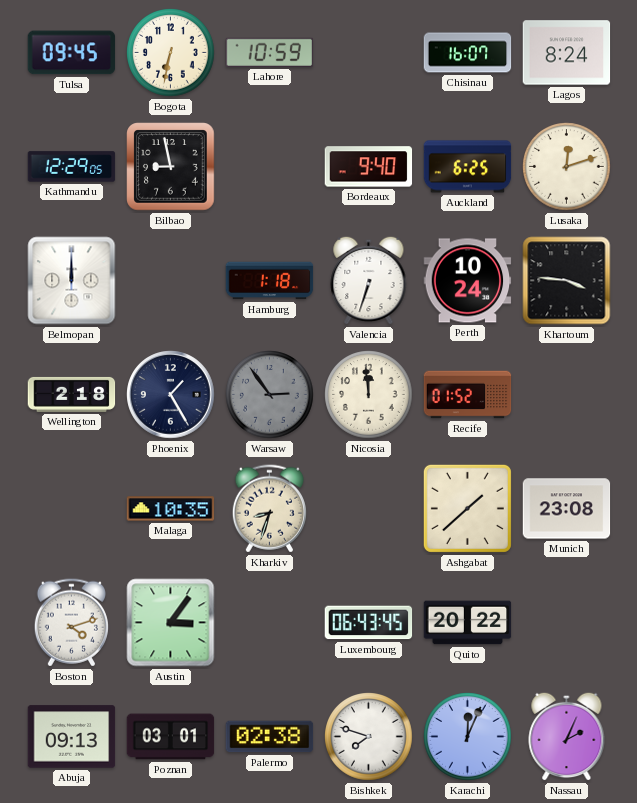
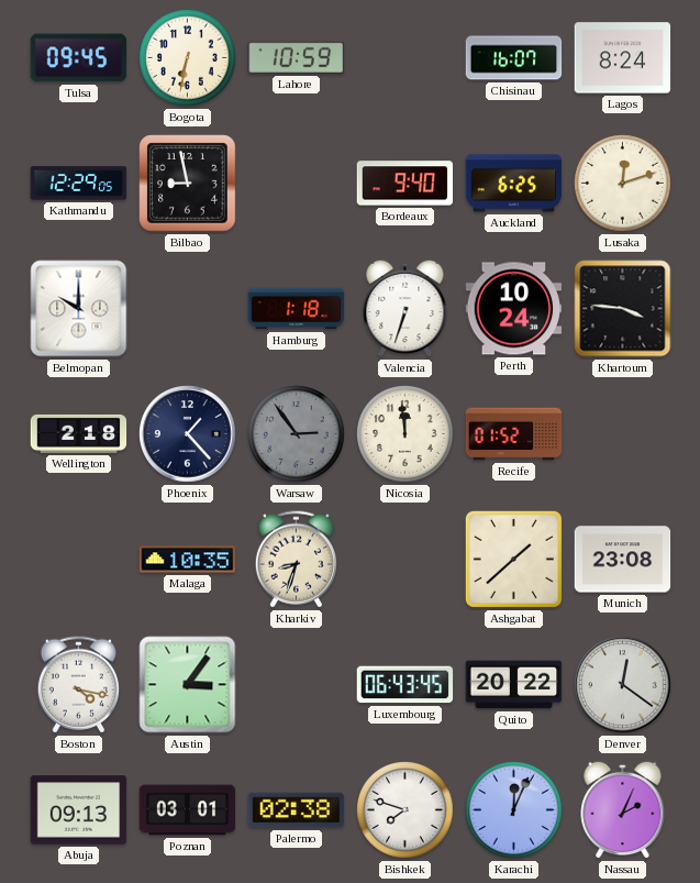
Belmopan: 12:00 -> 10:00
Phoenix: 1:25 -> 1:23
Boston: 4:12 -> 4:17
Denver: none -> 12:21
